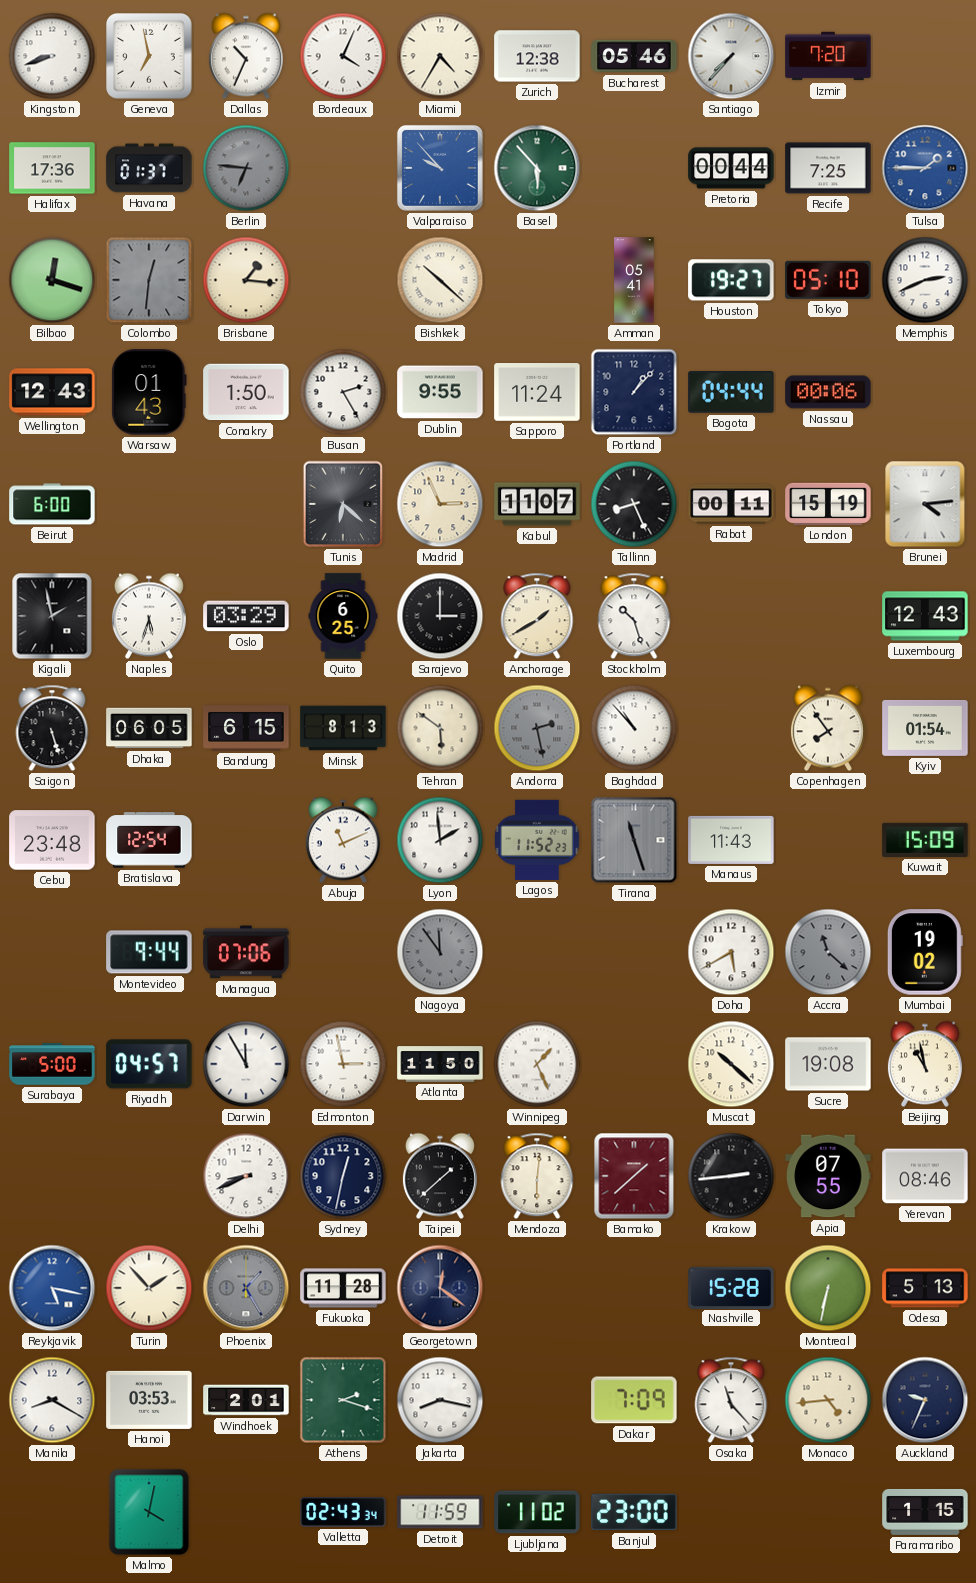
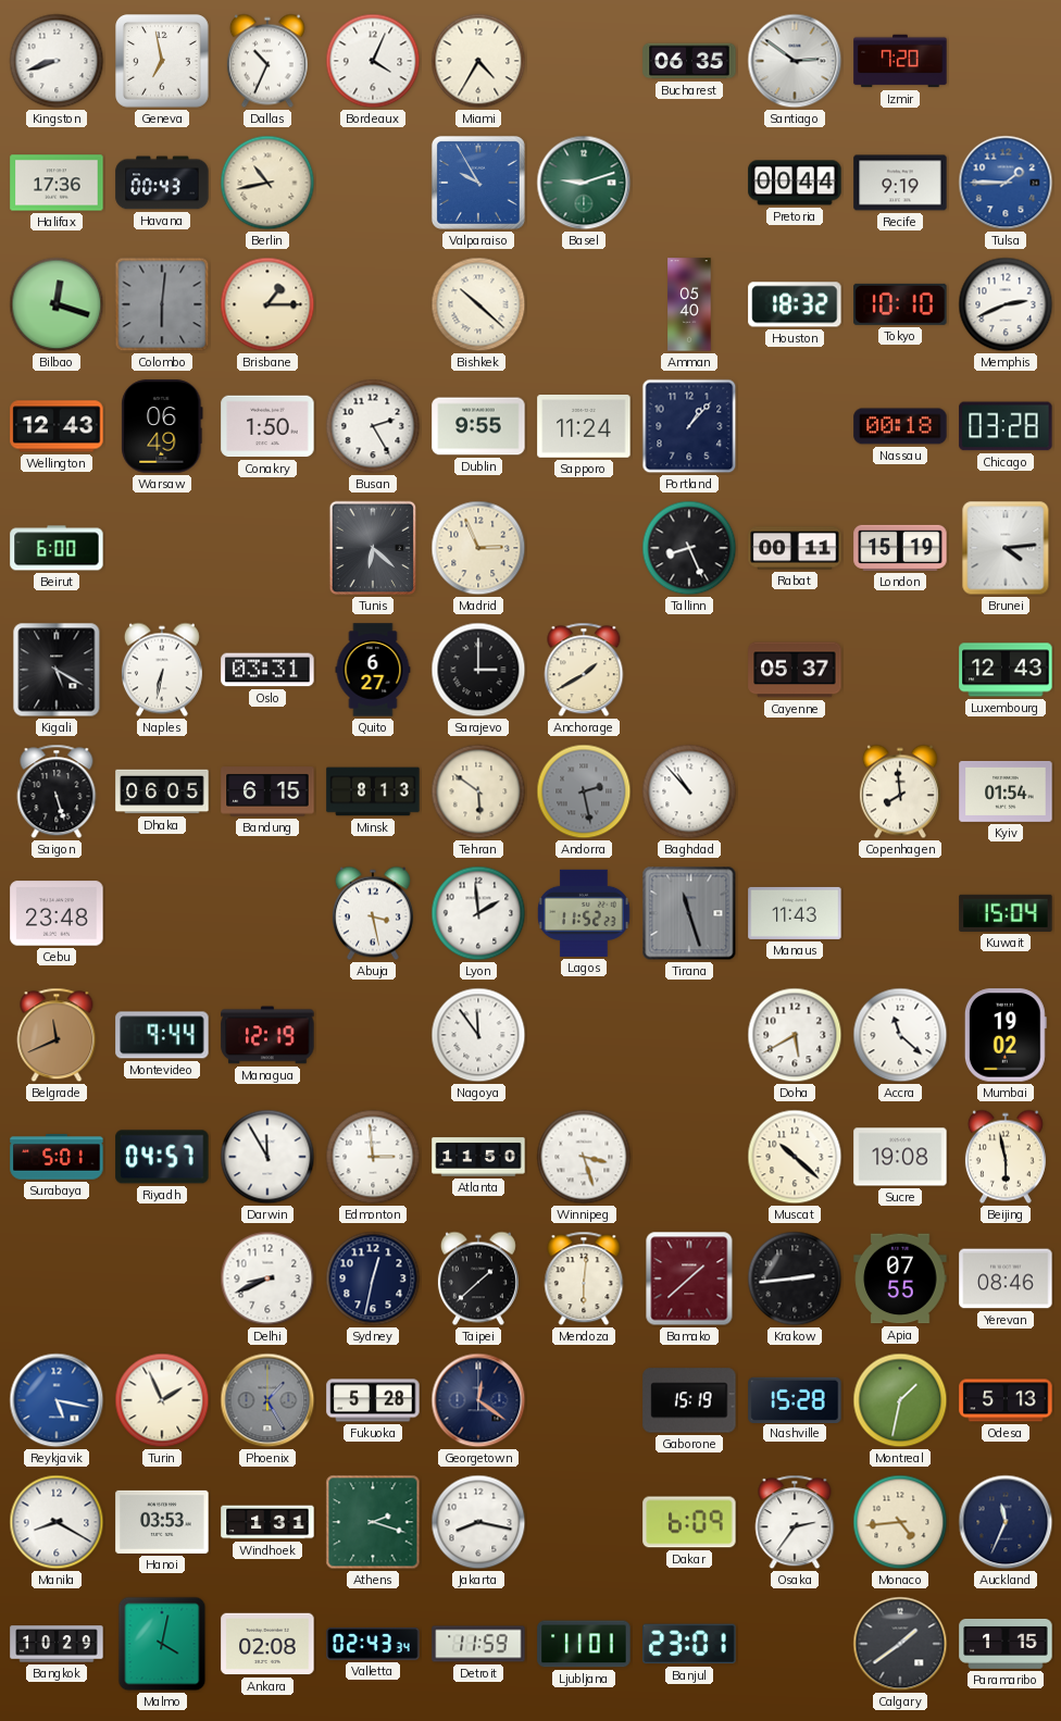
Zurich: 12:38 -> none
Bucharest: 05:46 -> 06:35
Santiago: 7:37 -> 2:51
Havana: 01:37 -> 00:43
Berlin: 6:46 -> 10:43
Berlin dial: grey -> cream
Valparaiso: 9:53 -> 9:55
Basel: 5:53 -> 9:12
Recife: 7:25 -> 9:19
Colombo: 12:31 -> 6:01
Brisbane: 1:16 -> 1:15
Amman: 05:41 -> 05:40
Houston: 19:27 -> 18:32
Tokyo: 05:10 -> 10:10
Warsaw: 01:43 -> 06:49
Bogota: 04:44 -> none
Nassau: 00:06 -> 00:18
Chicago: none -> 03:28
Kabul: 11:07 -> none
Kigali: 1:58 -> 5:20
Naples: 5:33 -> 6:32
Oslo: 03:29 -> 03:31
Quito: 6:25 -> 6:27
Stockholm: 10:27 -> none
Cayenne: none -> 05:37
Copenhagen: 7:54 -> 7:59
Bratislava: 12:54 -> none
Abuja: 11:11 -> 3:28
Kuwait: 15:09 -> 15:04
Belgrade: none -> 11:41
Managua: 07:06 -> 12:19
Nagoya dial: grey -> white
Accra dial: grey -> white
Surabaya: 5:00 -> 5:01
Edmonton: 2:58 -> 2:59
Winnipeg: 1:26 -> 3:27
Beijing: 10:58 -> 5:58
Turin: 1:53 -> 1:56
Fukuoka: 11:28 -> 5:28
Gaborone: none -> 15:19
Montreal: 6:32 -> 1:32
Windhoek: 2:01 -> 1:31
Dakar: 7:09 -> 6:09
Osaka: 11:23 -> 2:36
Auckland: 9:34 -> 11:34
Bangkok: none -> 10:29
Ankara: none -> 02:08
Ljubljana: 11:02 -> 11:01
Banjul: 23:00 -> 23:01
Calgary: none -> 1:39
